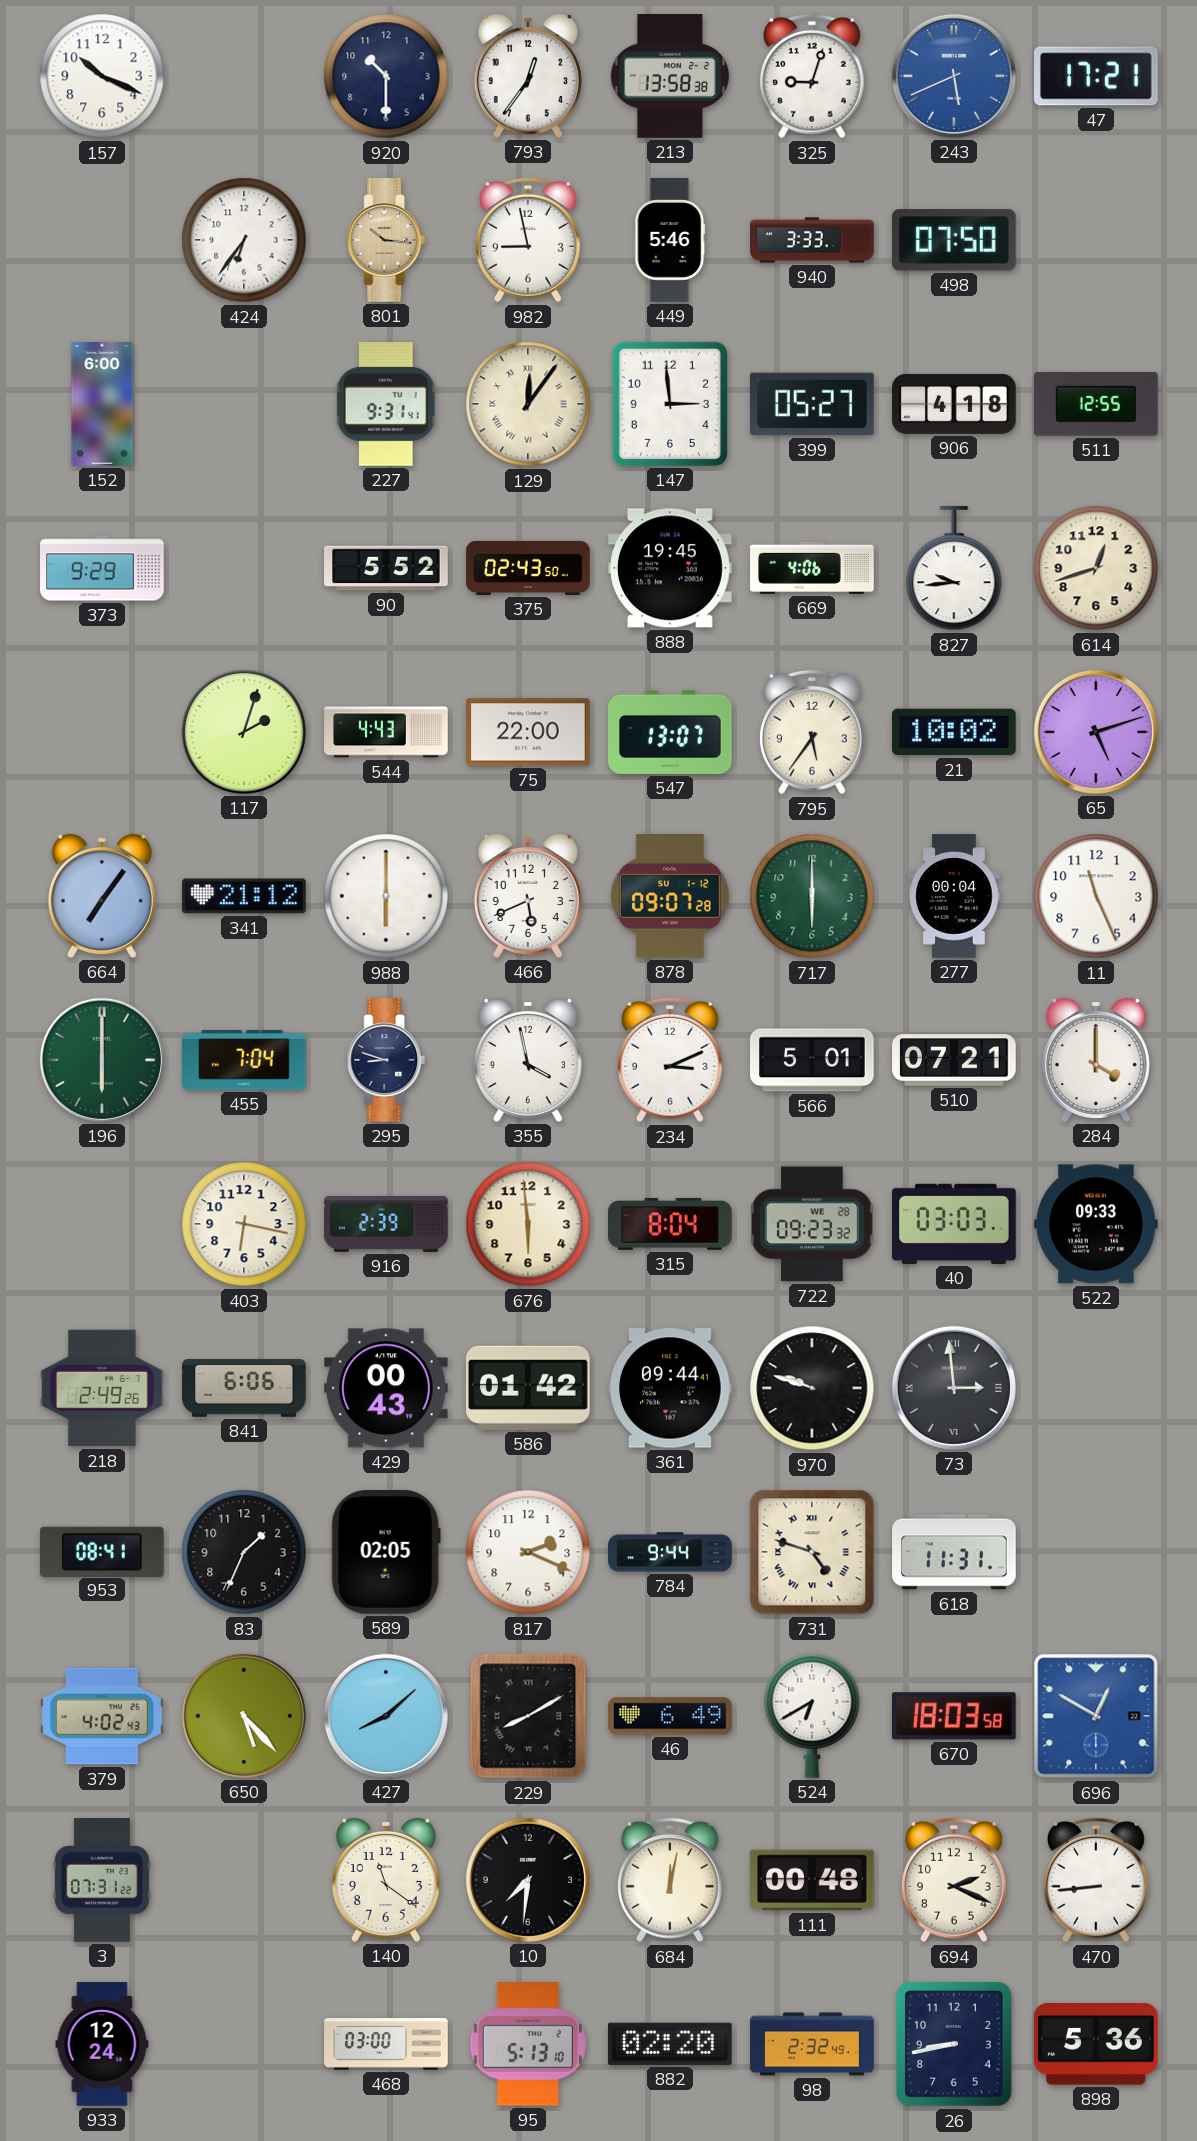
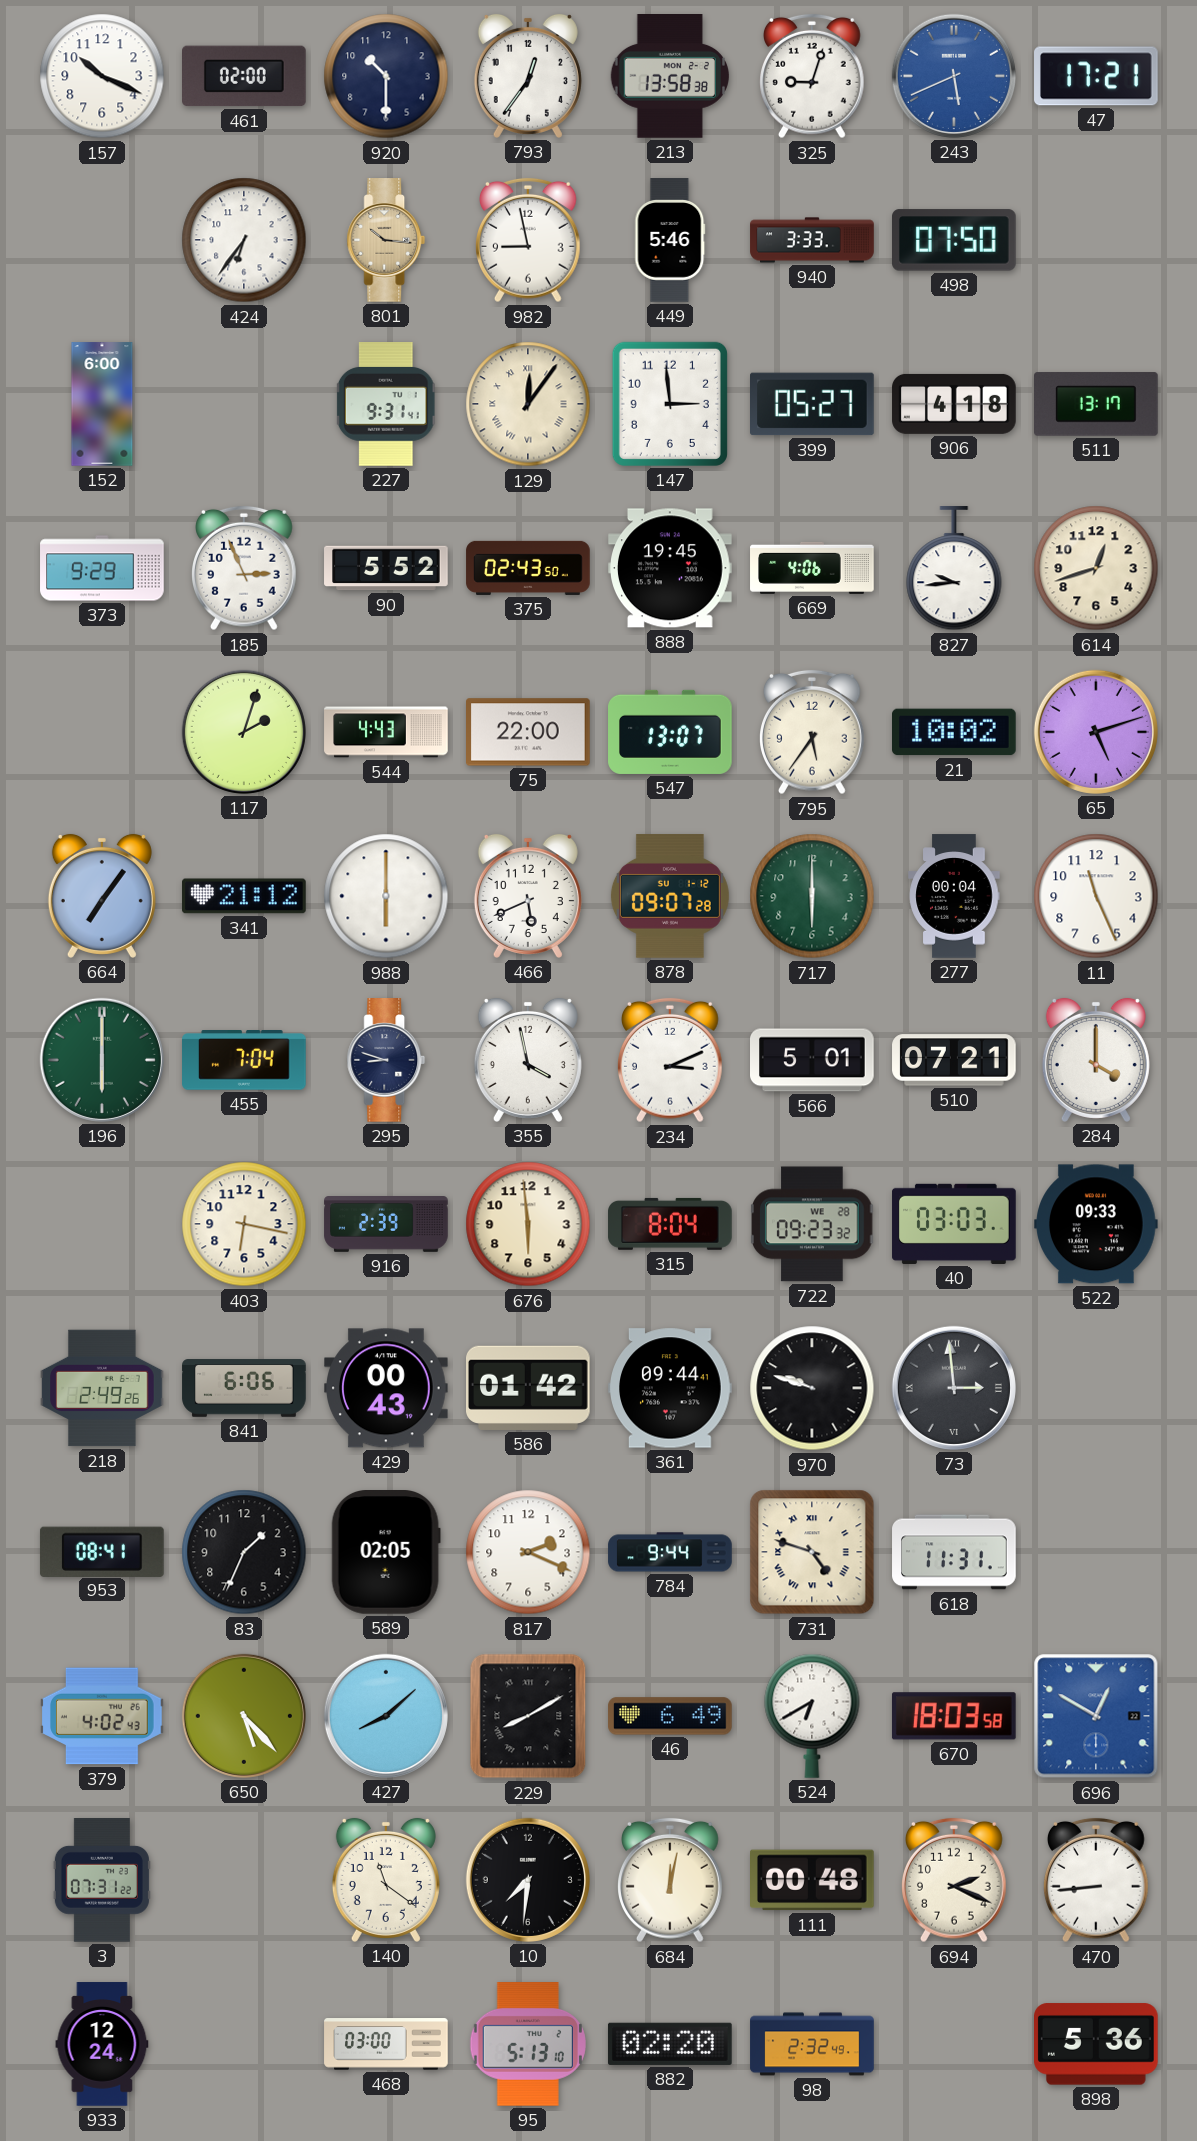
461: none -> 02:00
511: 12:55 -> 13:17
185: none -> 2:56
26: 8:43 -> none
